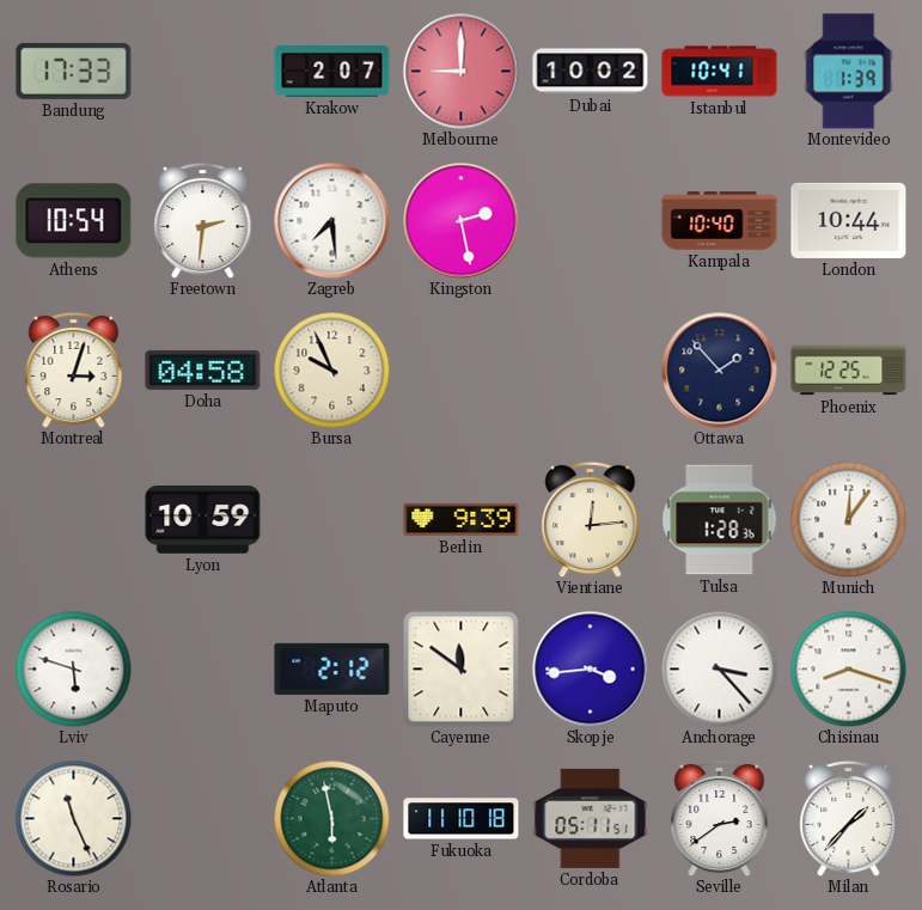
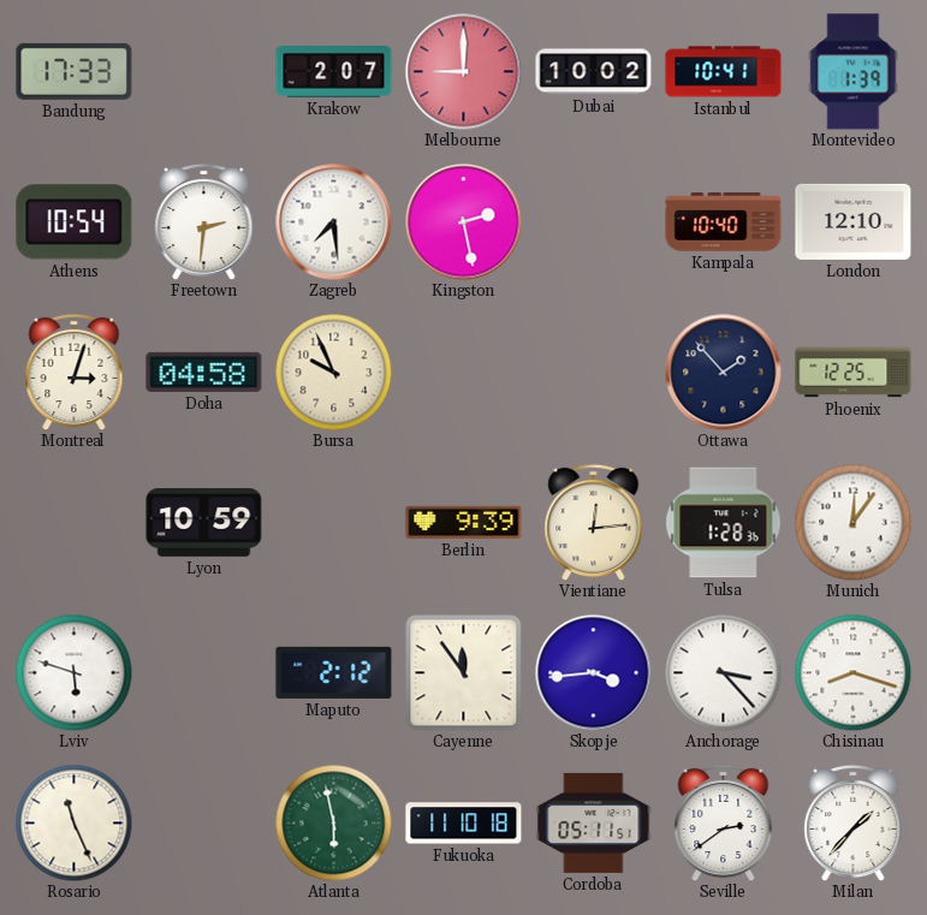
London: 10:44 -> 12:10
Cayenne: 11:51 -> 11:54
